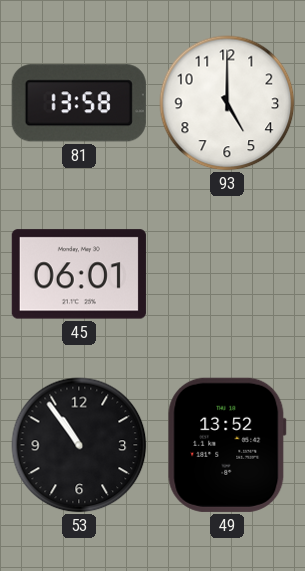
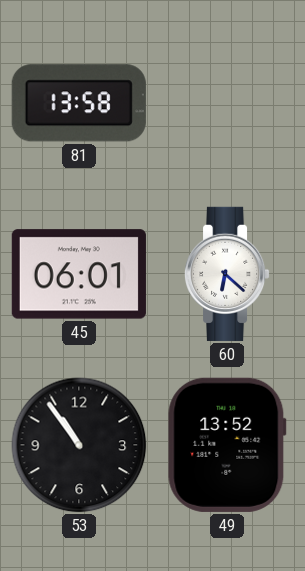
93: 5:00 -> none
60: none -> 6:22
